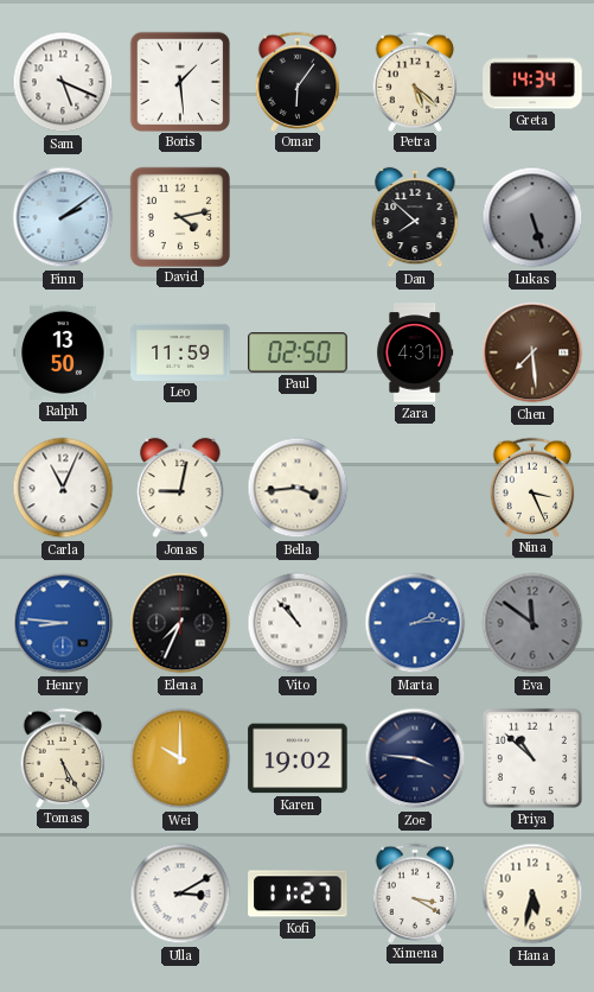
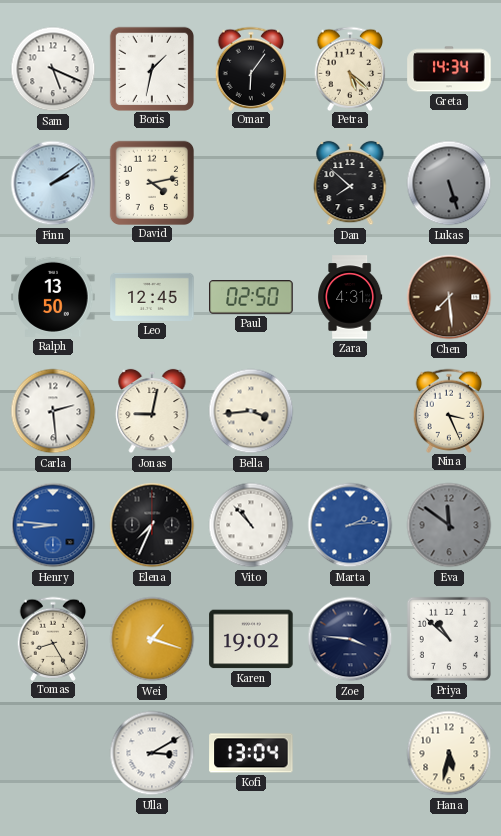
Boris: 1:29 -> 1:32
Leo: 11:59 -> 12:45
Carla: 11:04 -> 2:29
Tomas: 5:25 -> 8:25
Wei: 10:00 -> 1:18
Kofi: 11:27 -> 13:04
Ximena: 3:20 -> none
